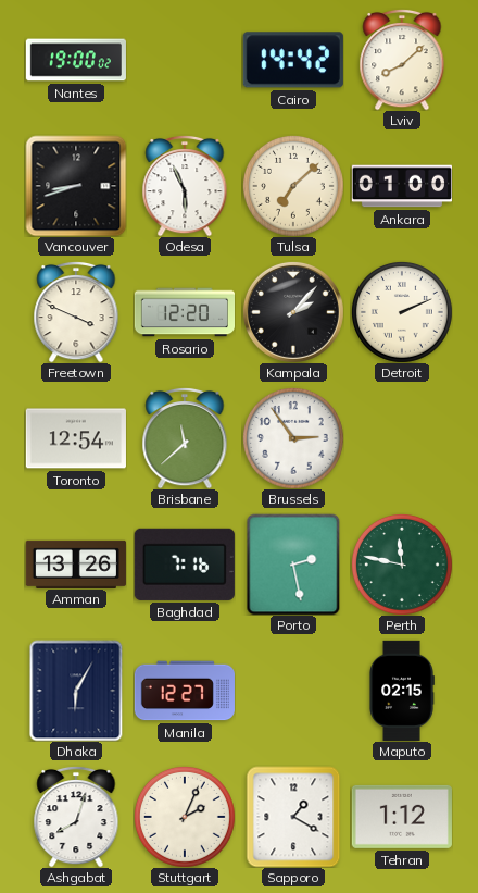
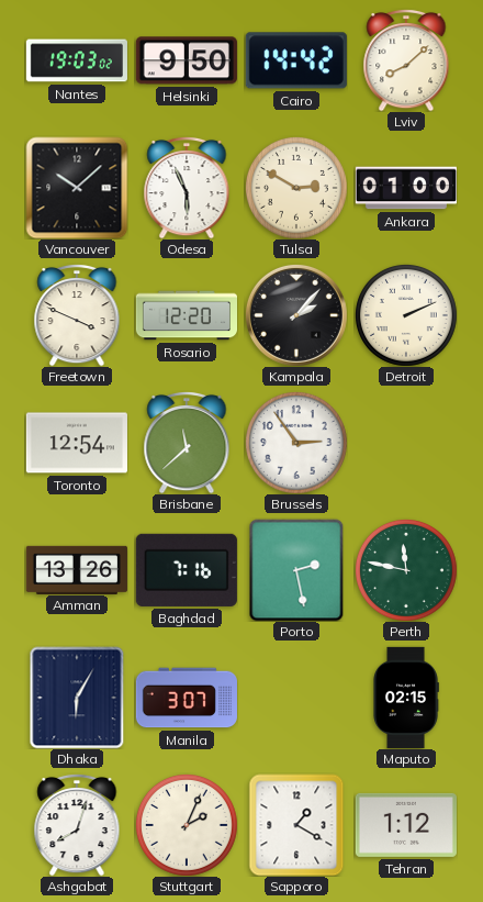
Nantes: 19:00 -> 19:03
Helsinki: none -> 9:50
Vancouver: 8:42 -> 10:08
Tulsa: 7:08 -> 2:50
Manila: 12:27 -> 3:07
